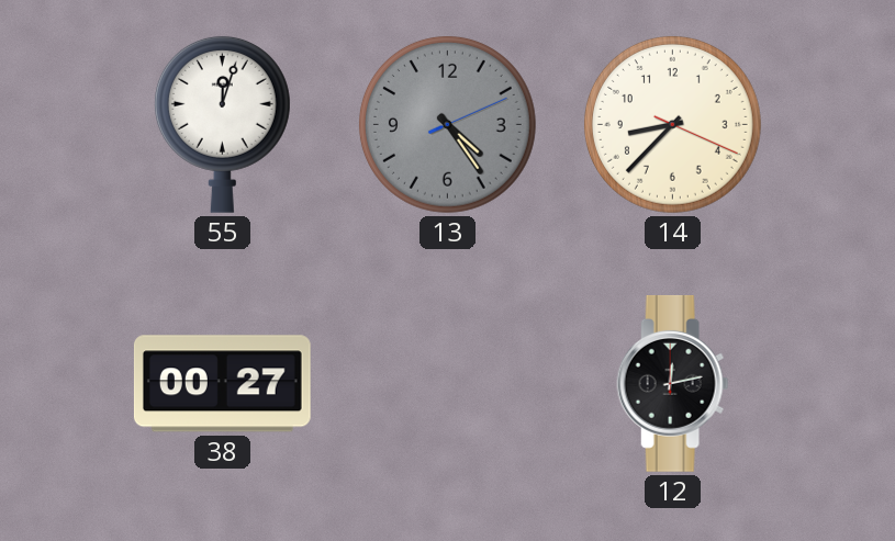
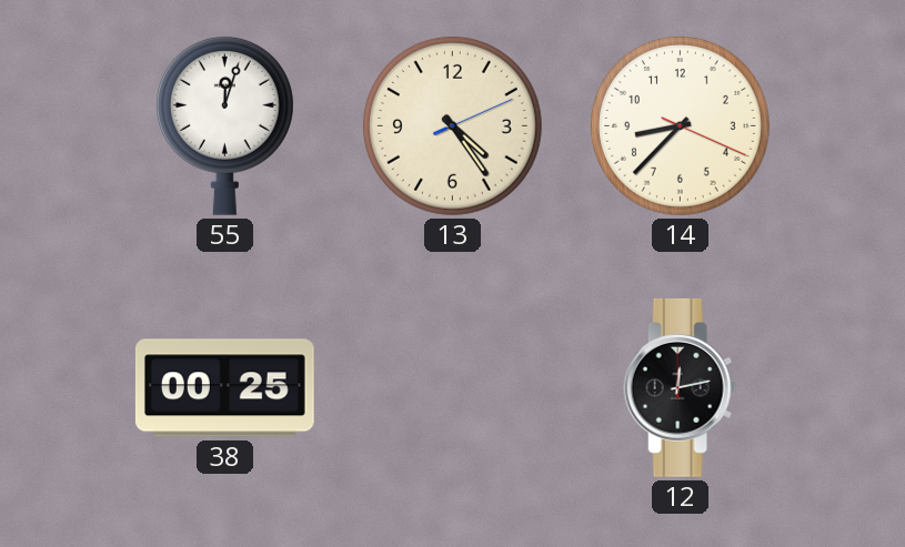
13 dial: grey -> cream
38: 00:27 -> 00:25
